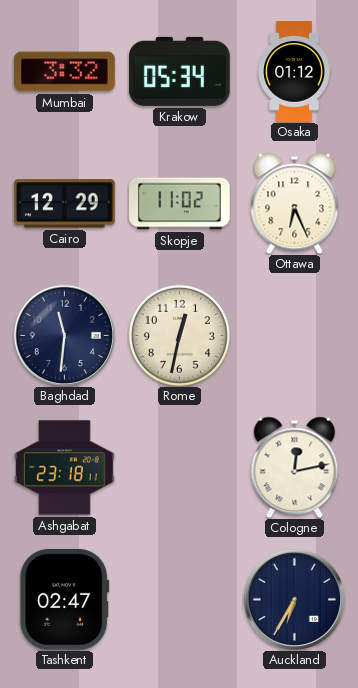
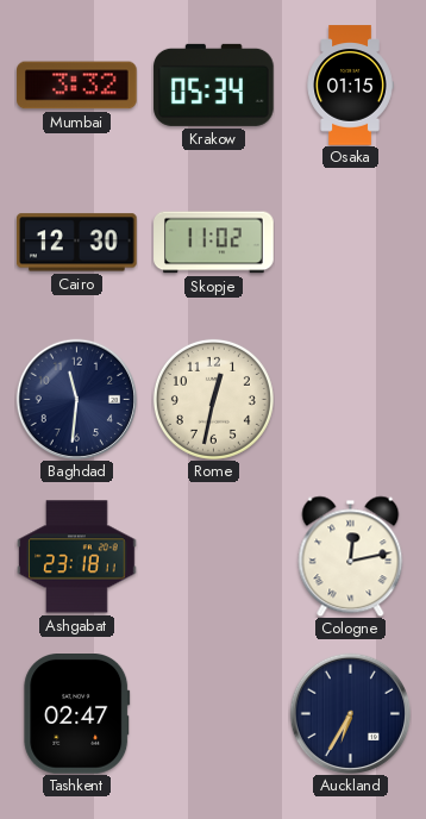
Osaka: 01:12 -> 01:15
Cairo: 12:29 -> 12:30
Ottawa: 6:26 -> none
